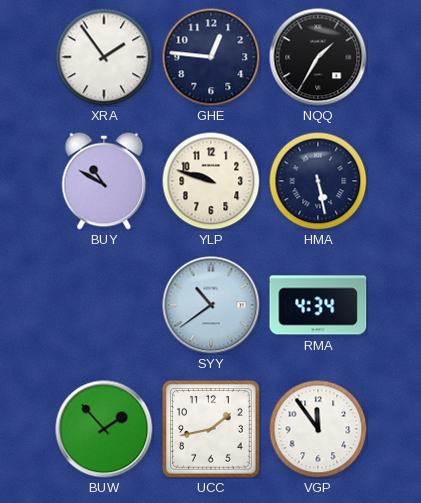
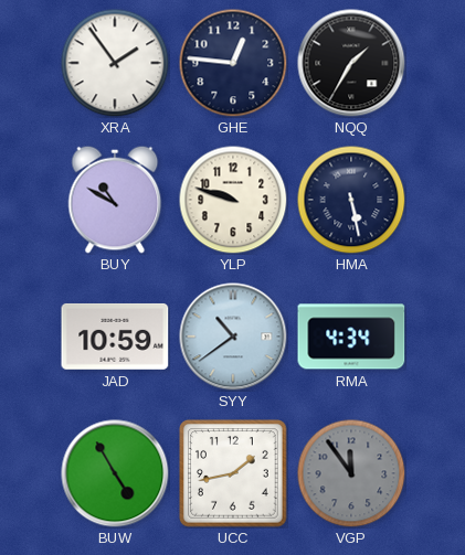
JAD: none -> 10:59
BUW: 1:53 -> 4:55
VGP dial: white -> grey
